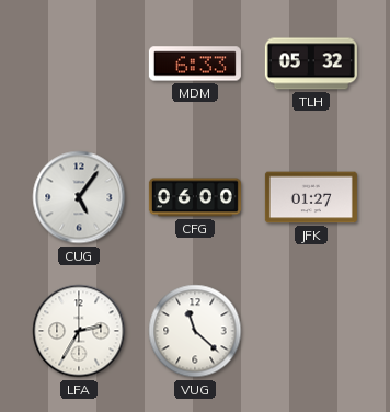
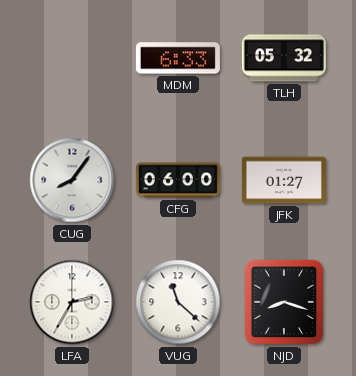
CUG: 5:06 -> 8:06
NJD: none -> 8:18
